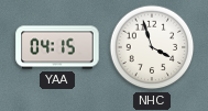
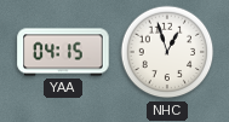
NHC: 3:57 -> 12:57
